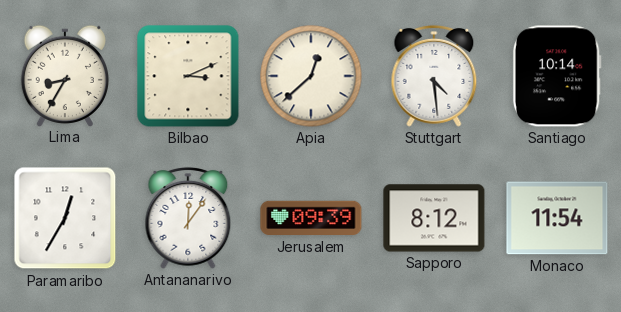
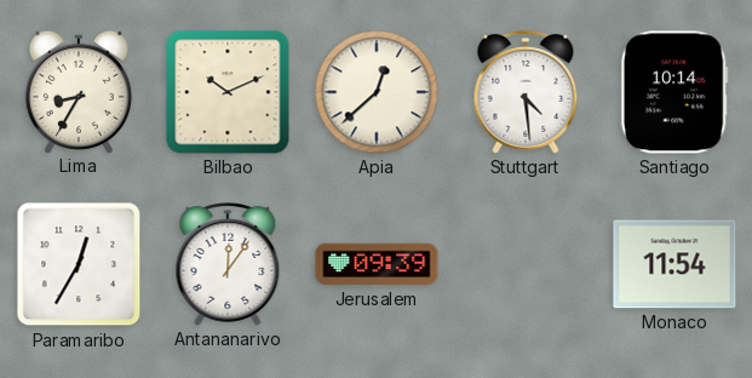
Bilbao: 3:11 -> 10:11
Sapporo: 8:12 -> none
